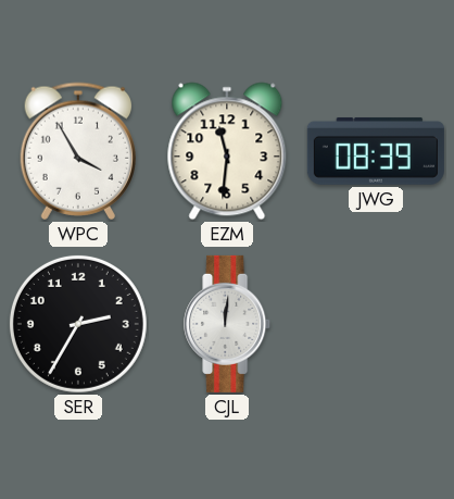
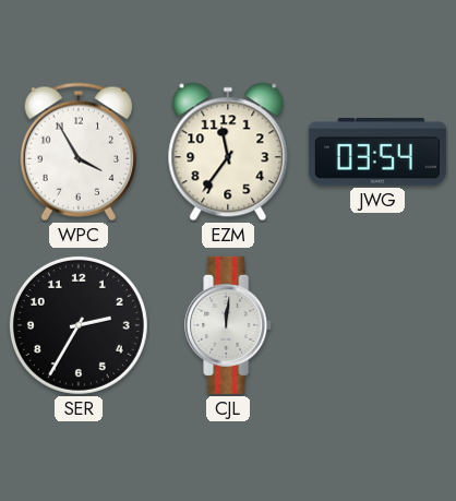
EZM: 11:31 -> 11:36
JWG: 08:39 -> 03:54
